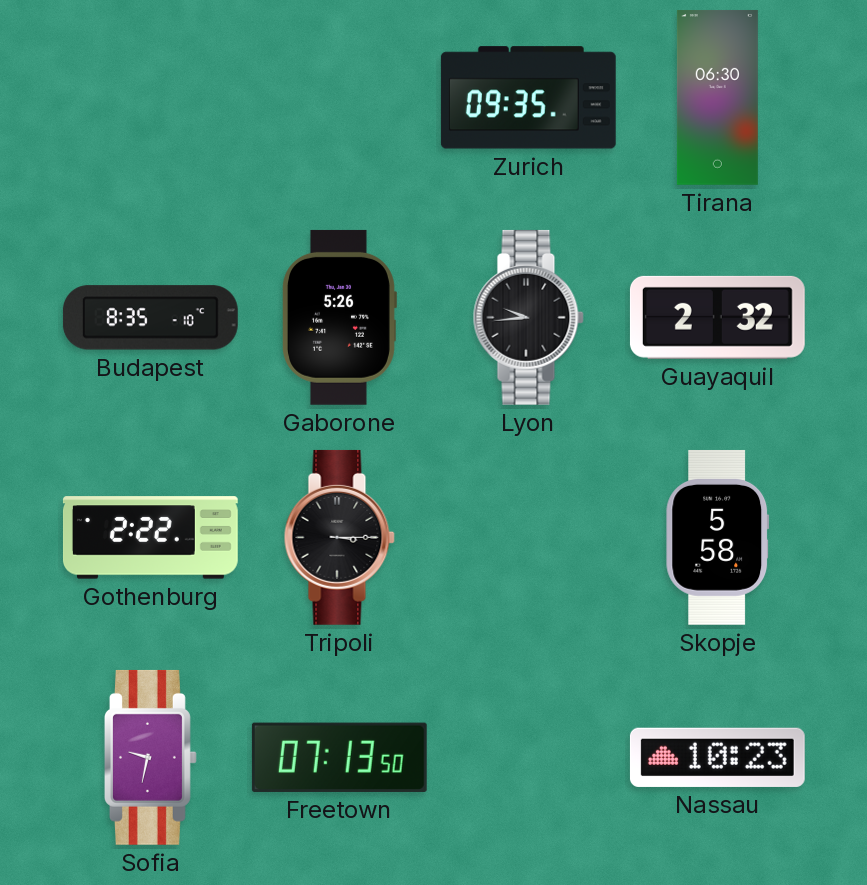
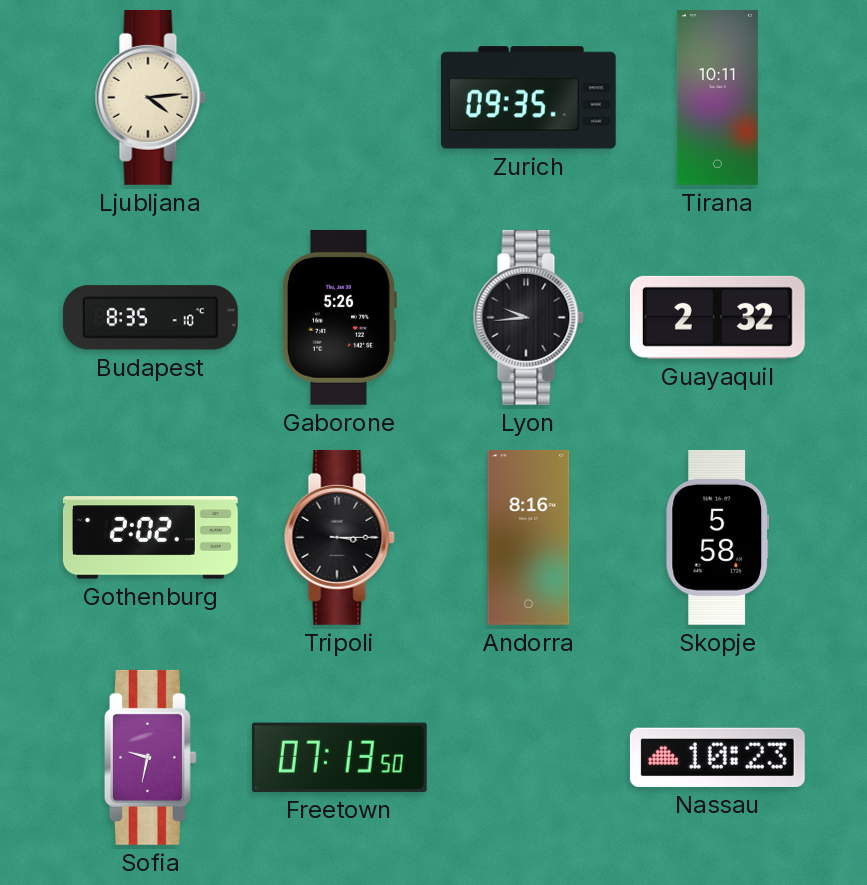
Ljubljana: none -> 4:14
Tirana: 06:30 -> 10:11
Gothenburg: 2:22 -> 2:02
Andorra: none -> 8:16
